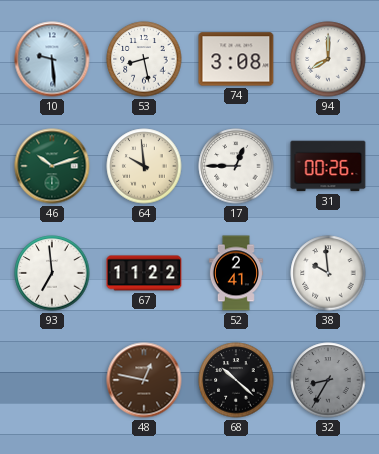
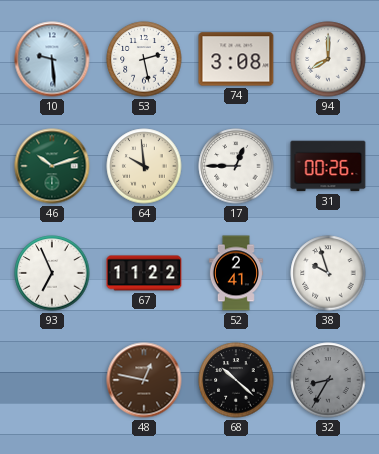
53: 8:28 -> 2:28
93: 6:59 -> 6:56
38: 9:59 -> 9:57
